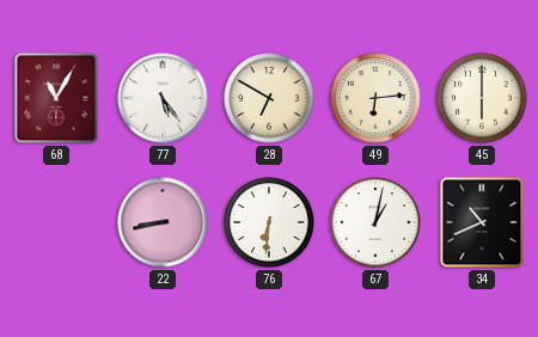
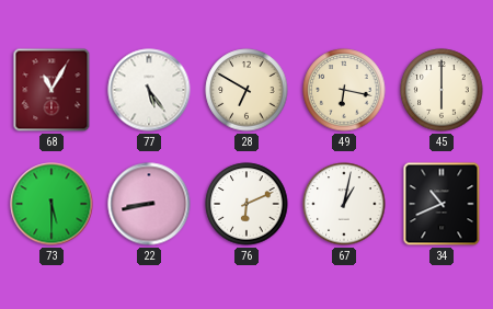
49: 6:14 -> 6:17
73: none -> 5:30
76: 6:31 -> 6:11
